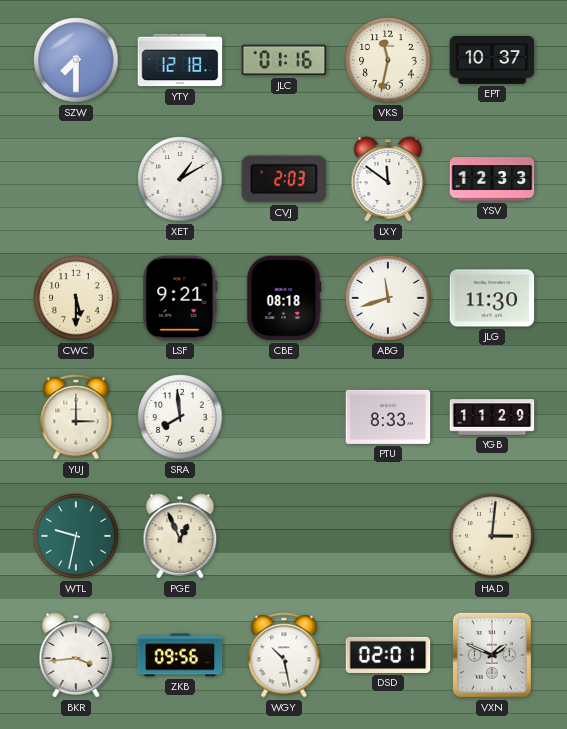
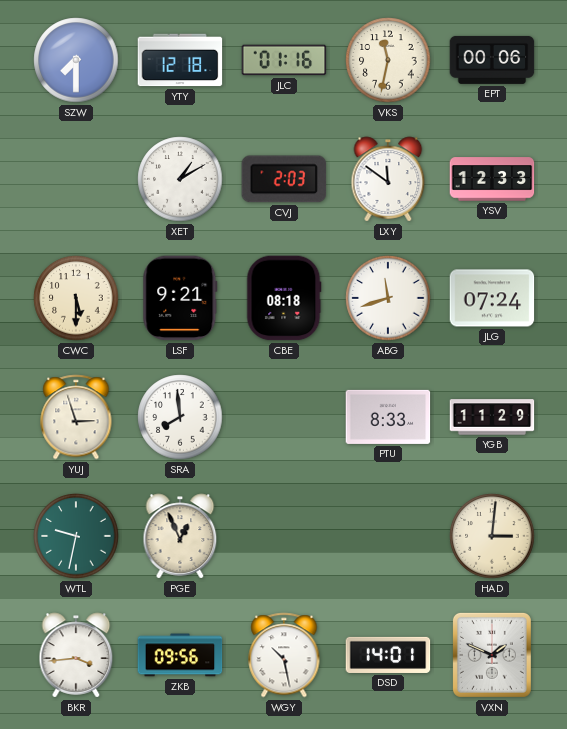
EPT: 10:37 -> 00:06
JLG: 11:30 -> 07:24
YUJ: 3:00 -> 2:57
DSD: 02:01 -> 14:01
